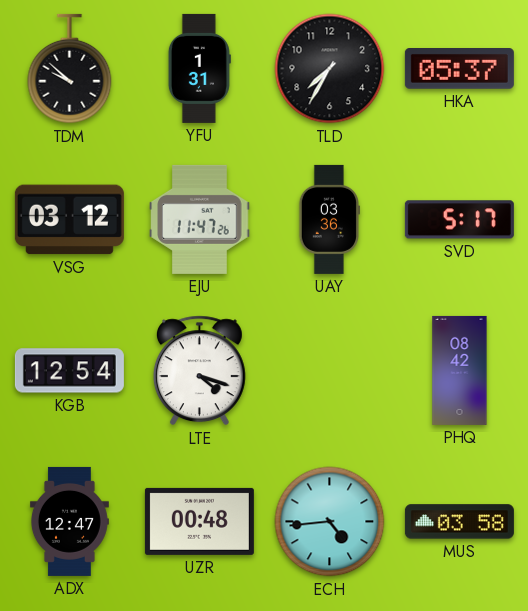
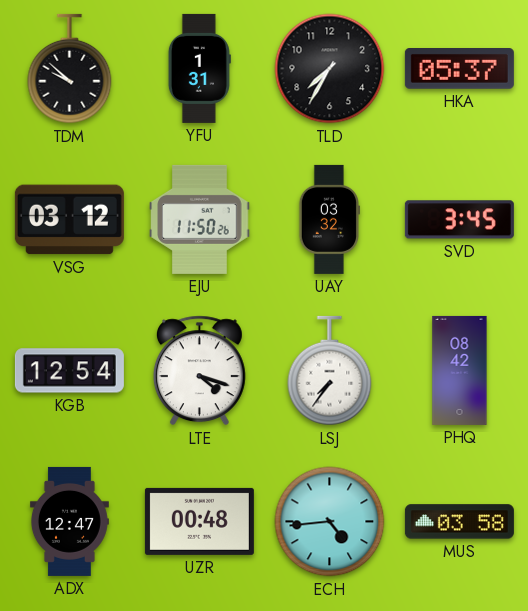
EJU: 11:47 -> 11:50
UAY: 03:36 -> 03:32
SVD: 5:17 -> 3:45
LSJ: none -> 7:36
